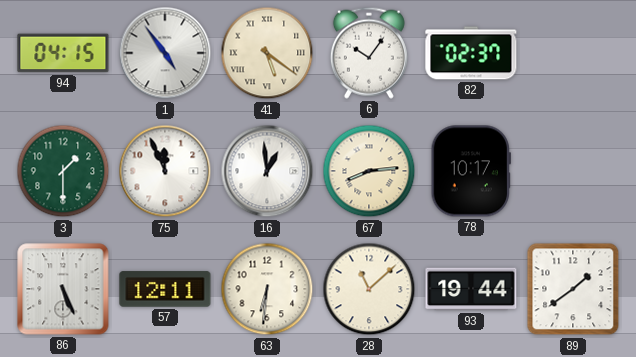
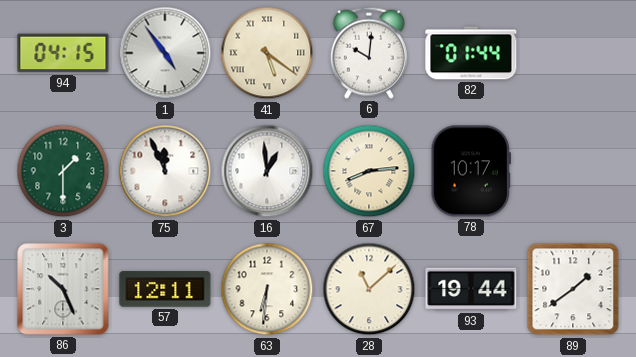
6: 10:06 -> 10:01
82: 02:37 -> 01:44
86: 5:26 -> 10:26
